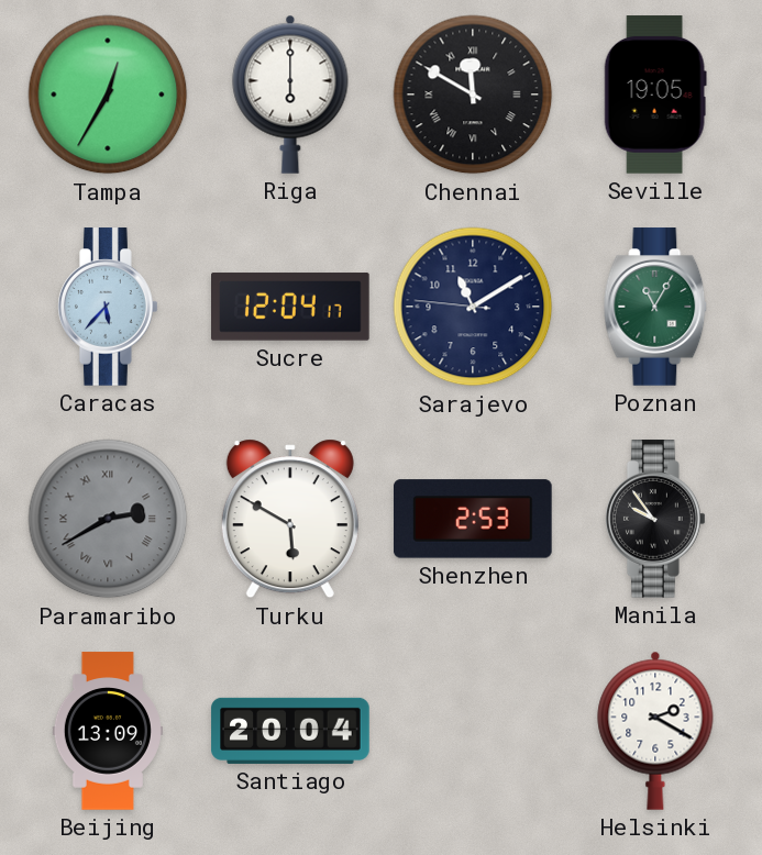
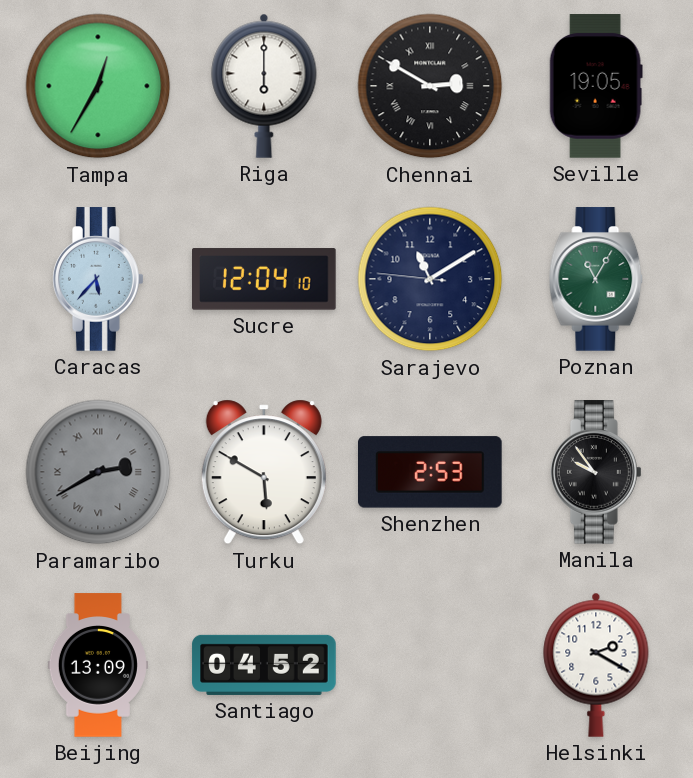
Chennai: 11:50 -> 2:50
Sucre: 12:04:17 -> 12:04:10
Santiago: 20:04 -> 04:52
